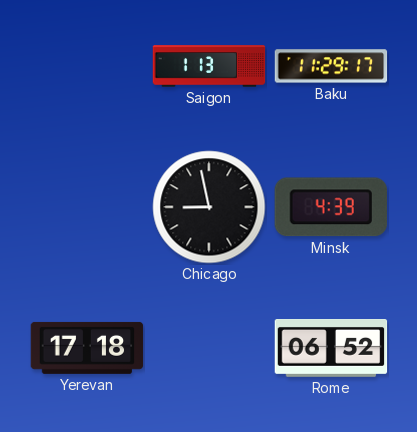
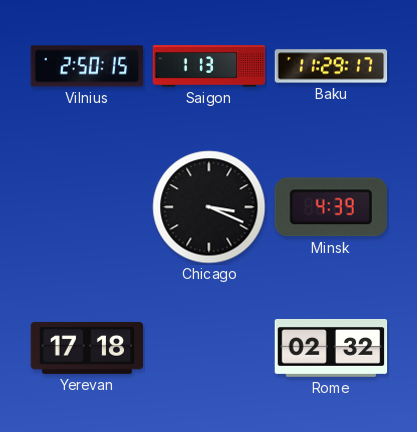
Vilnius: none -> 2:50
Chicago: 8:58 -> 3:19
Rome: 06:52 -> 02:32
